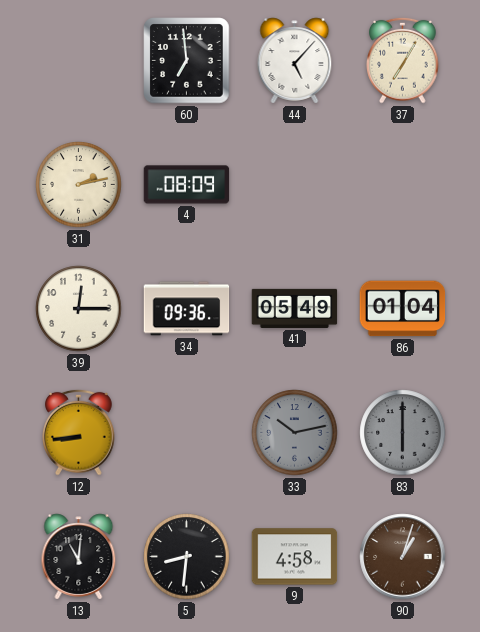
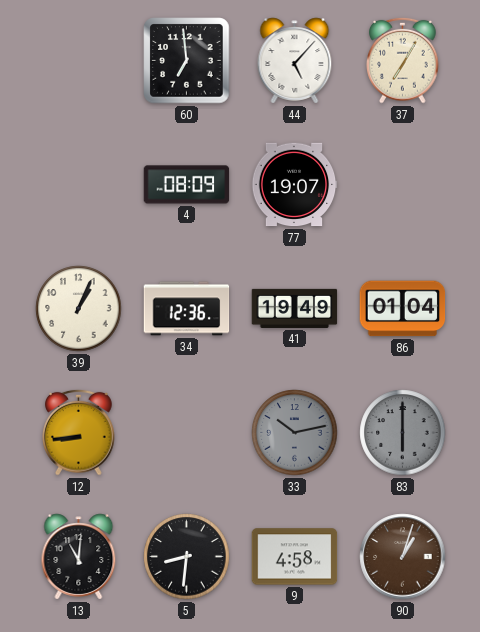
31: 2:13 -> none
77: none -> 19:07
39: 12:15 -> 1:04
34: 09:36 -> 12:36
41: 05:49 -> 19:49
